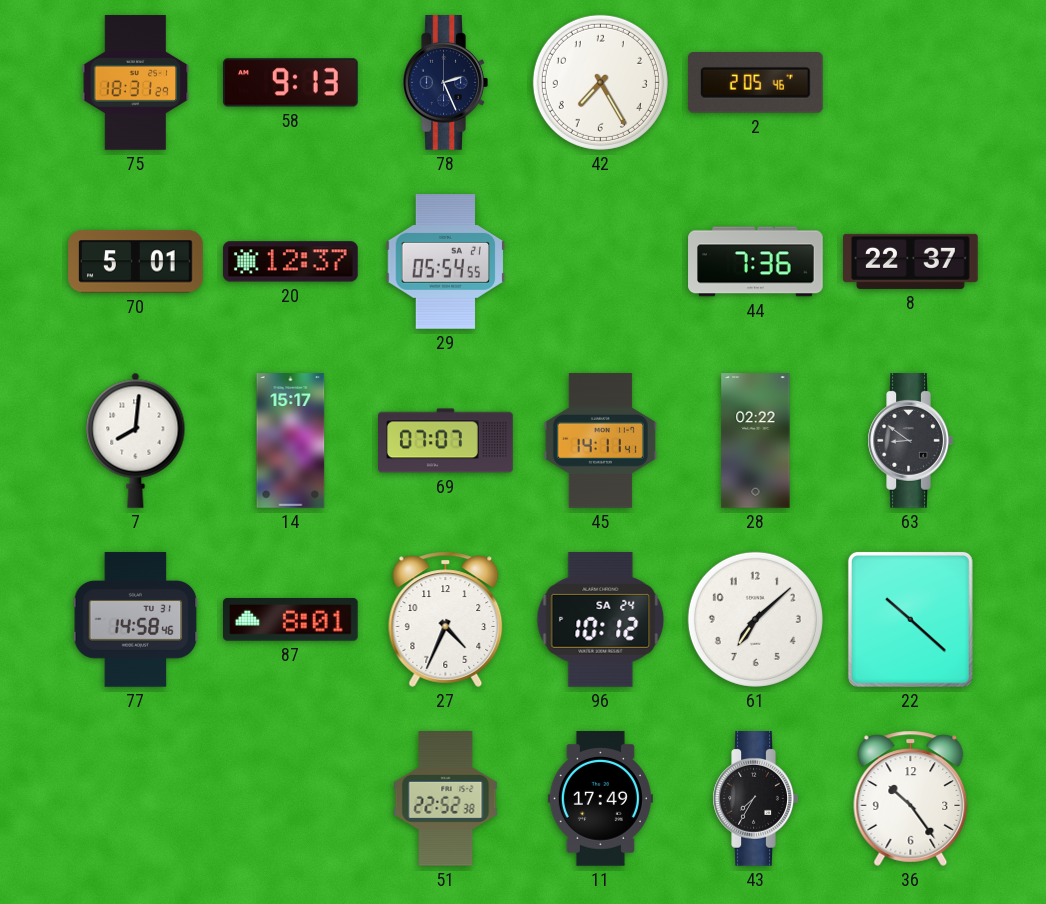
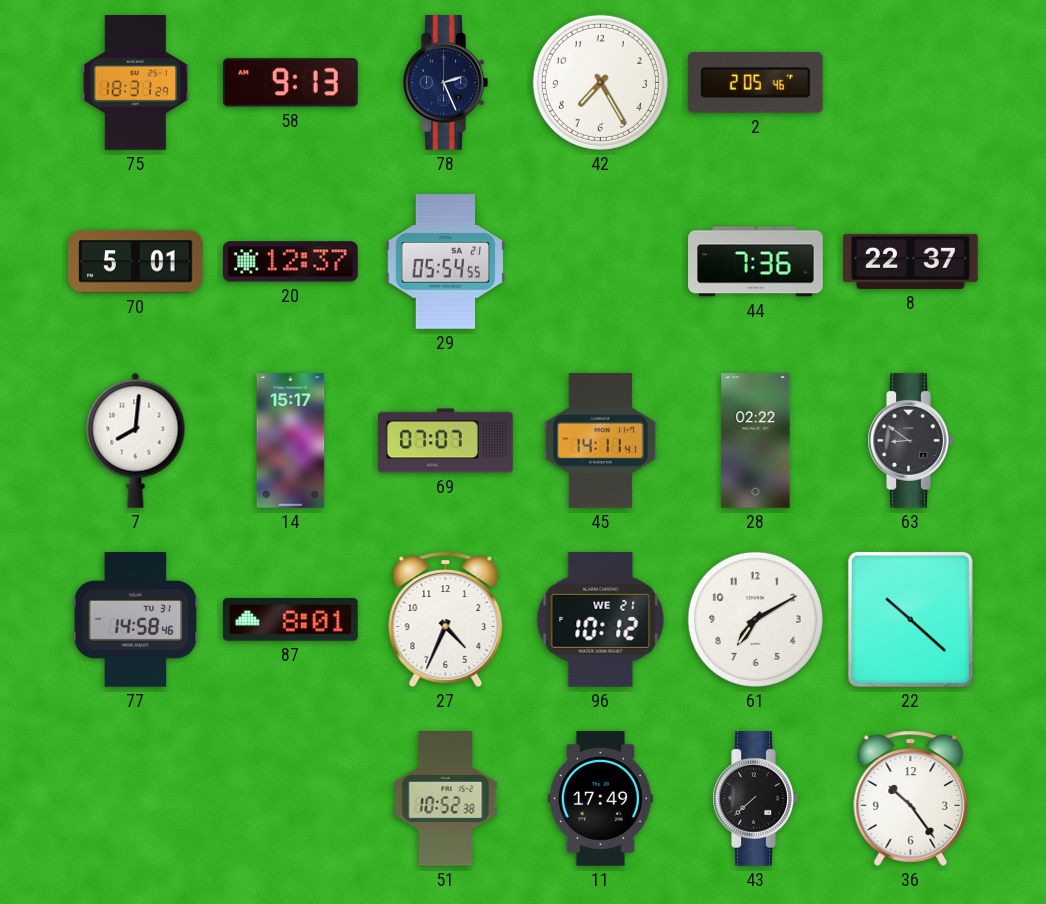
96 date: SA 24 -> WE 21
61: 7:08 -> 7:10
51: 22:52 -> 10:52
43: 7:35 -> 7:38
